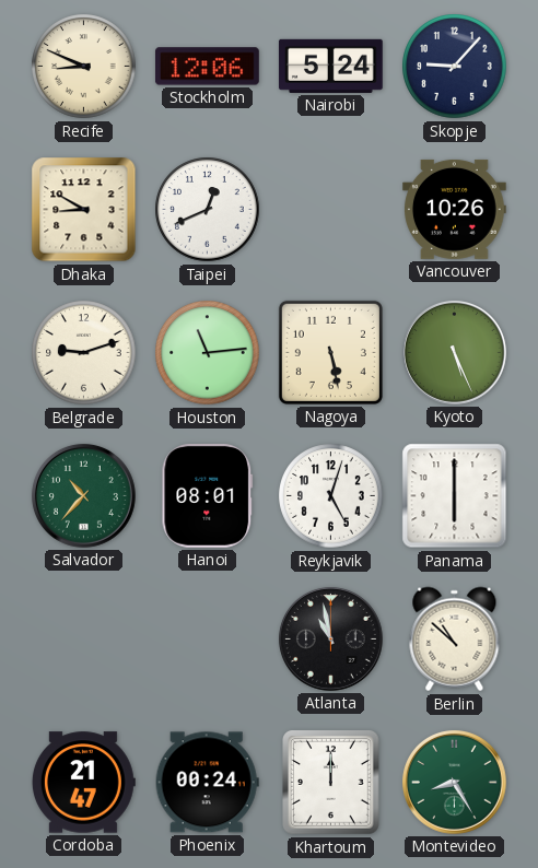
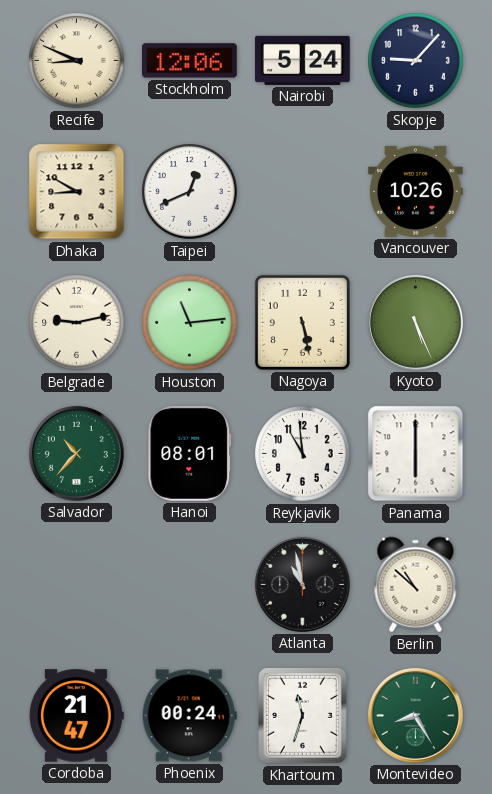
Belgrade: 9:12 -> 9:13
Reykjavik: 5:03 -> 10:59
Khartoum: 12:00 -> 11:33
